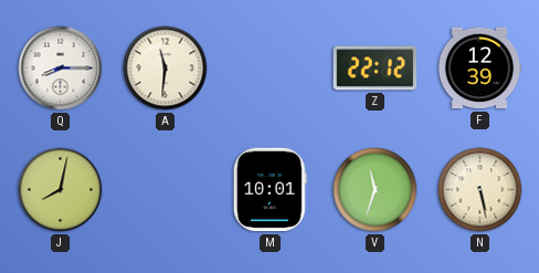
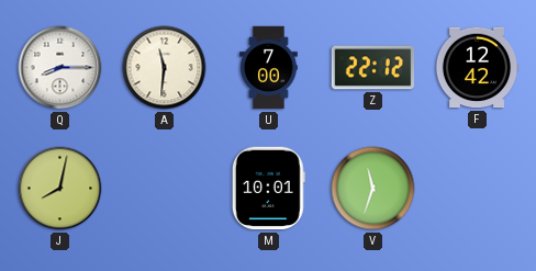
U: none -> 7:00
F: 12:39 -> 12:42
N: 5:28 -> none
